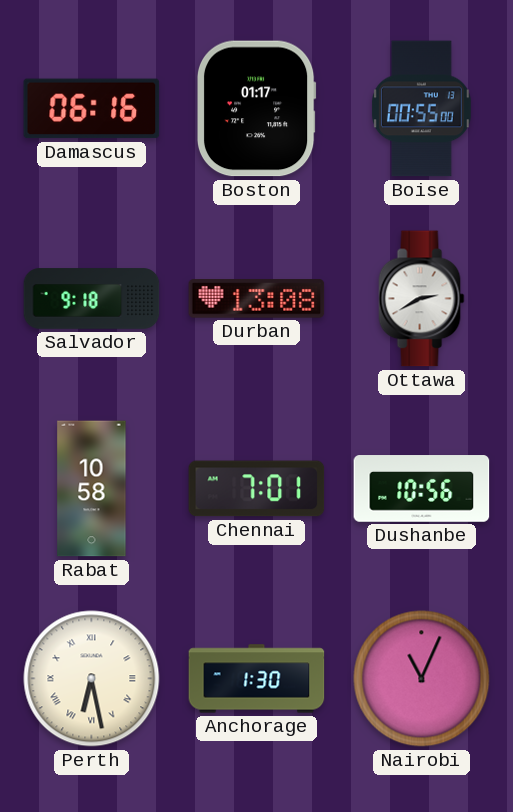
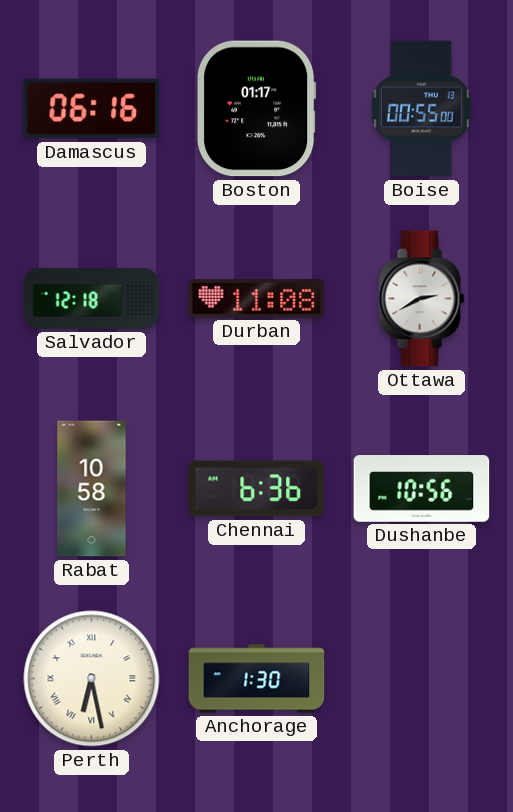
Salvador: 9:18 -> 12:18
Durban: 13:08 -> 11:08
Chennai: 7:01 -> 6:36
Nairobi: 11:04 -> none
